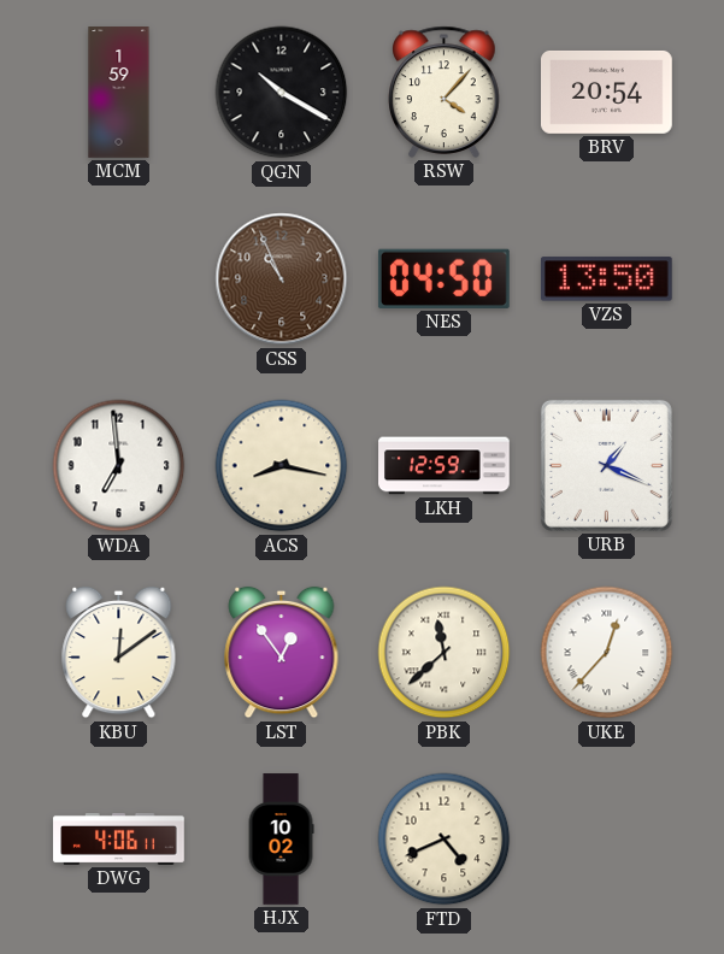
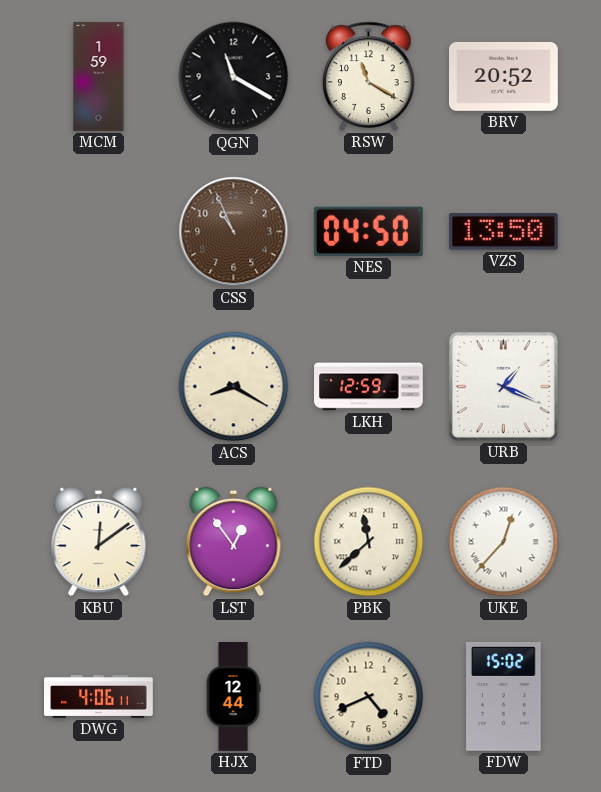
QGN: 10:20 -> 11:20
RSW: 4:07 -> 11:20
BRV: 20:54 -> 20:52
WDA: 6:59 -> none
ACS: 8:17 -> 8:20
HJX: 10:02 -> 12:44
FDW: none -> 15:02
